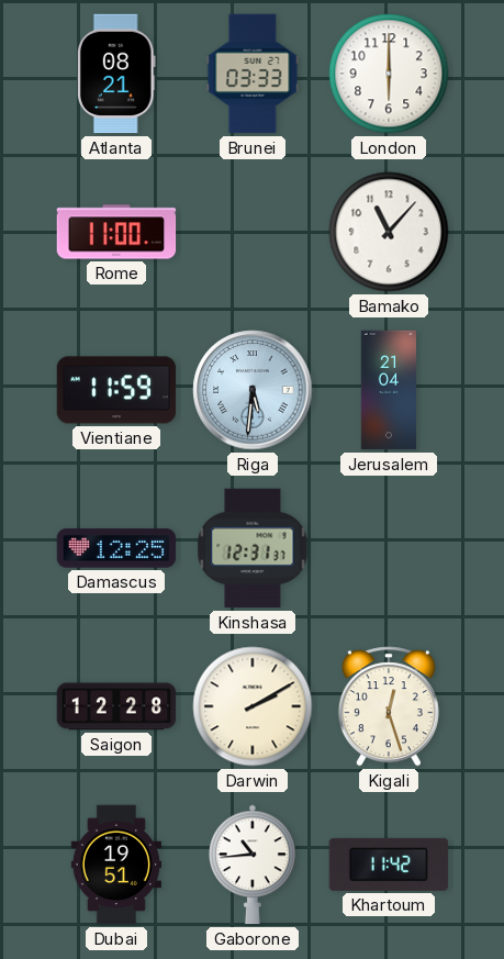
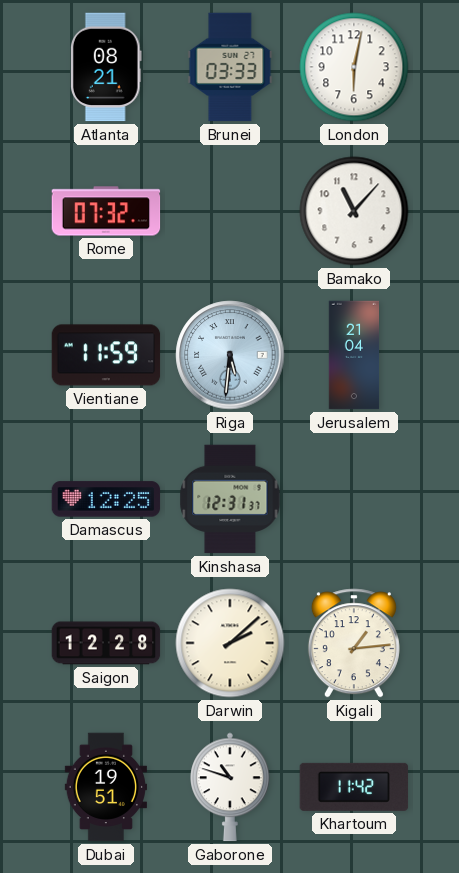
London: 6:00 -> 6:02
Rome: 11:00 -> 07:32
Darwin: 2:10 -> 2:08
Kigali: 12:27 -> 1:14
Gaborone: 10:44 -> 10:48
